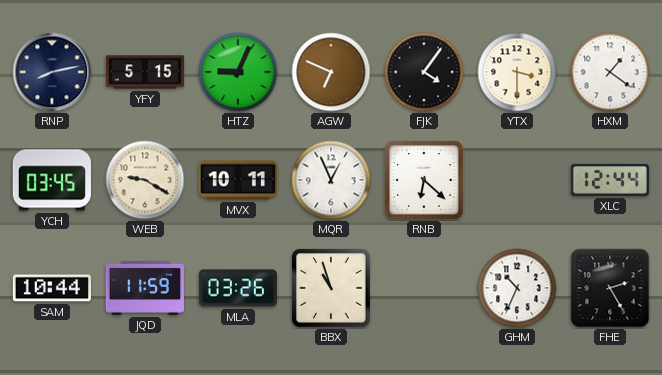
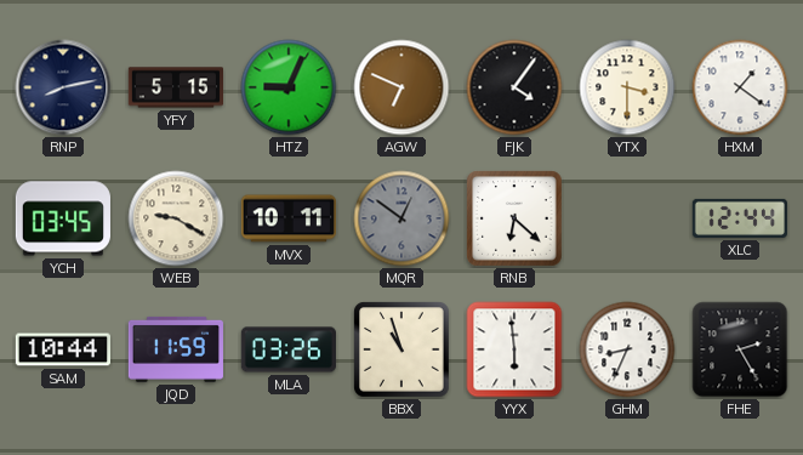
MQR: 12:56 -> 12:51
MQR dial: white -> grey
YYX: none -> 5:59
GHM: 10:34 -> 8:34
